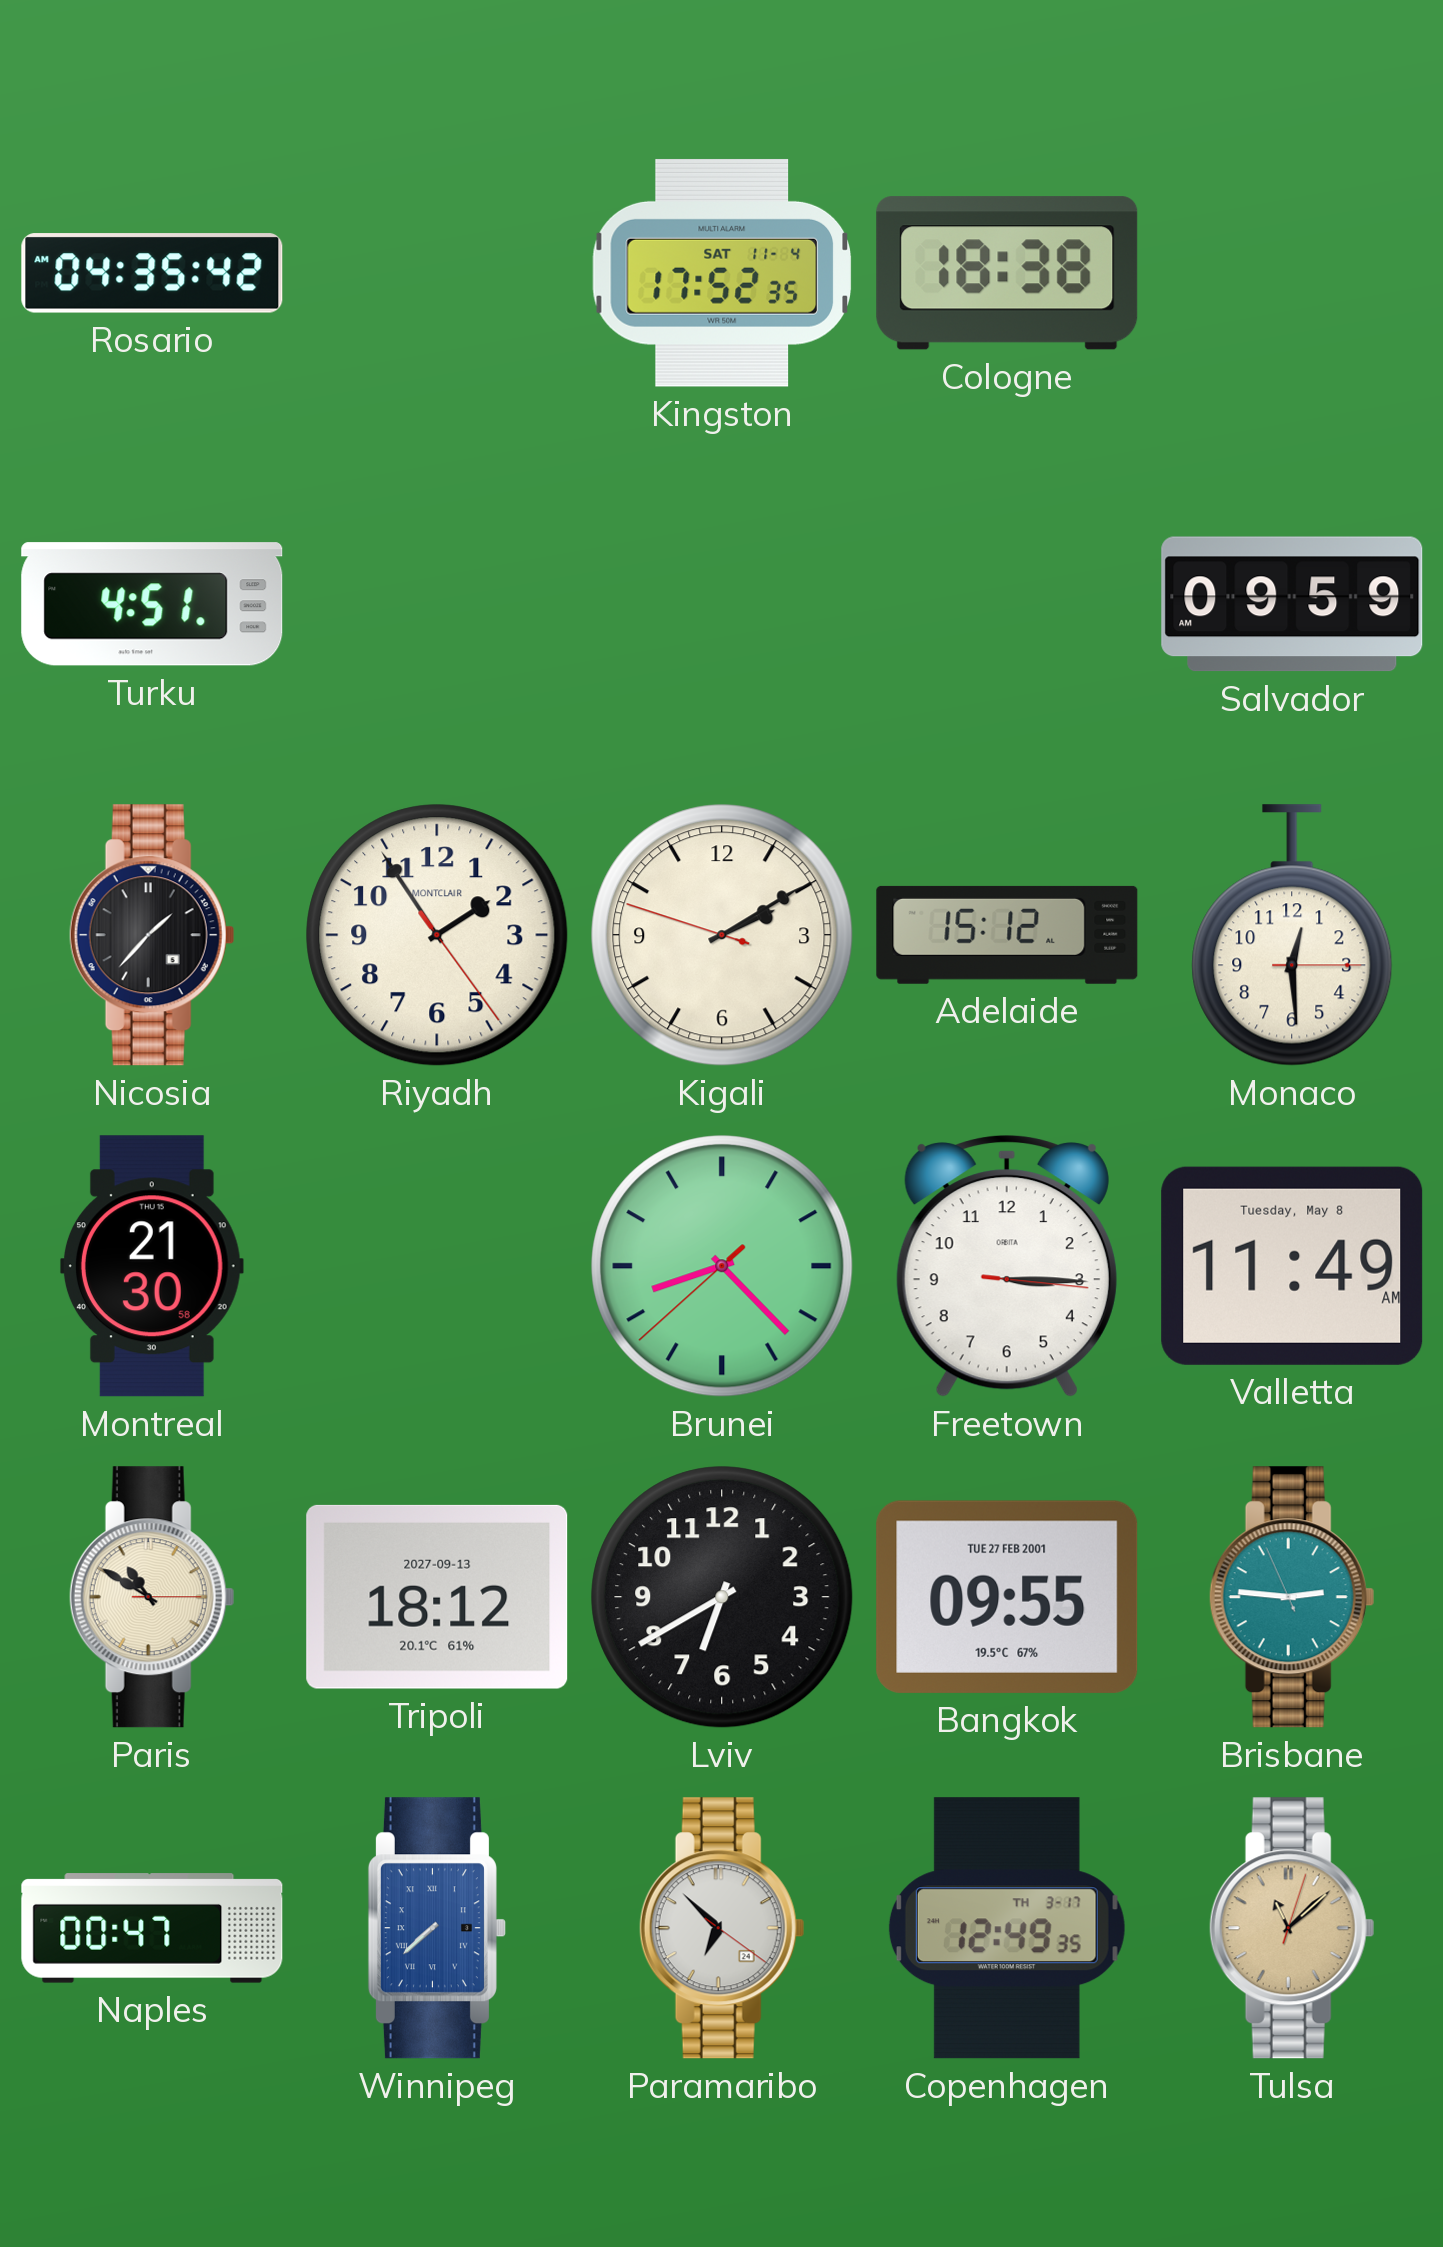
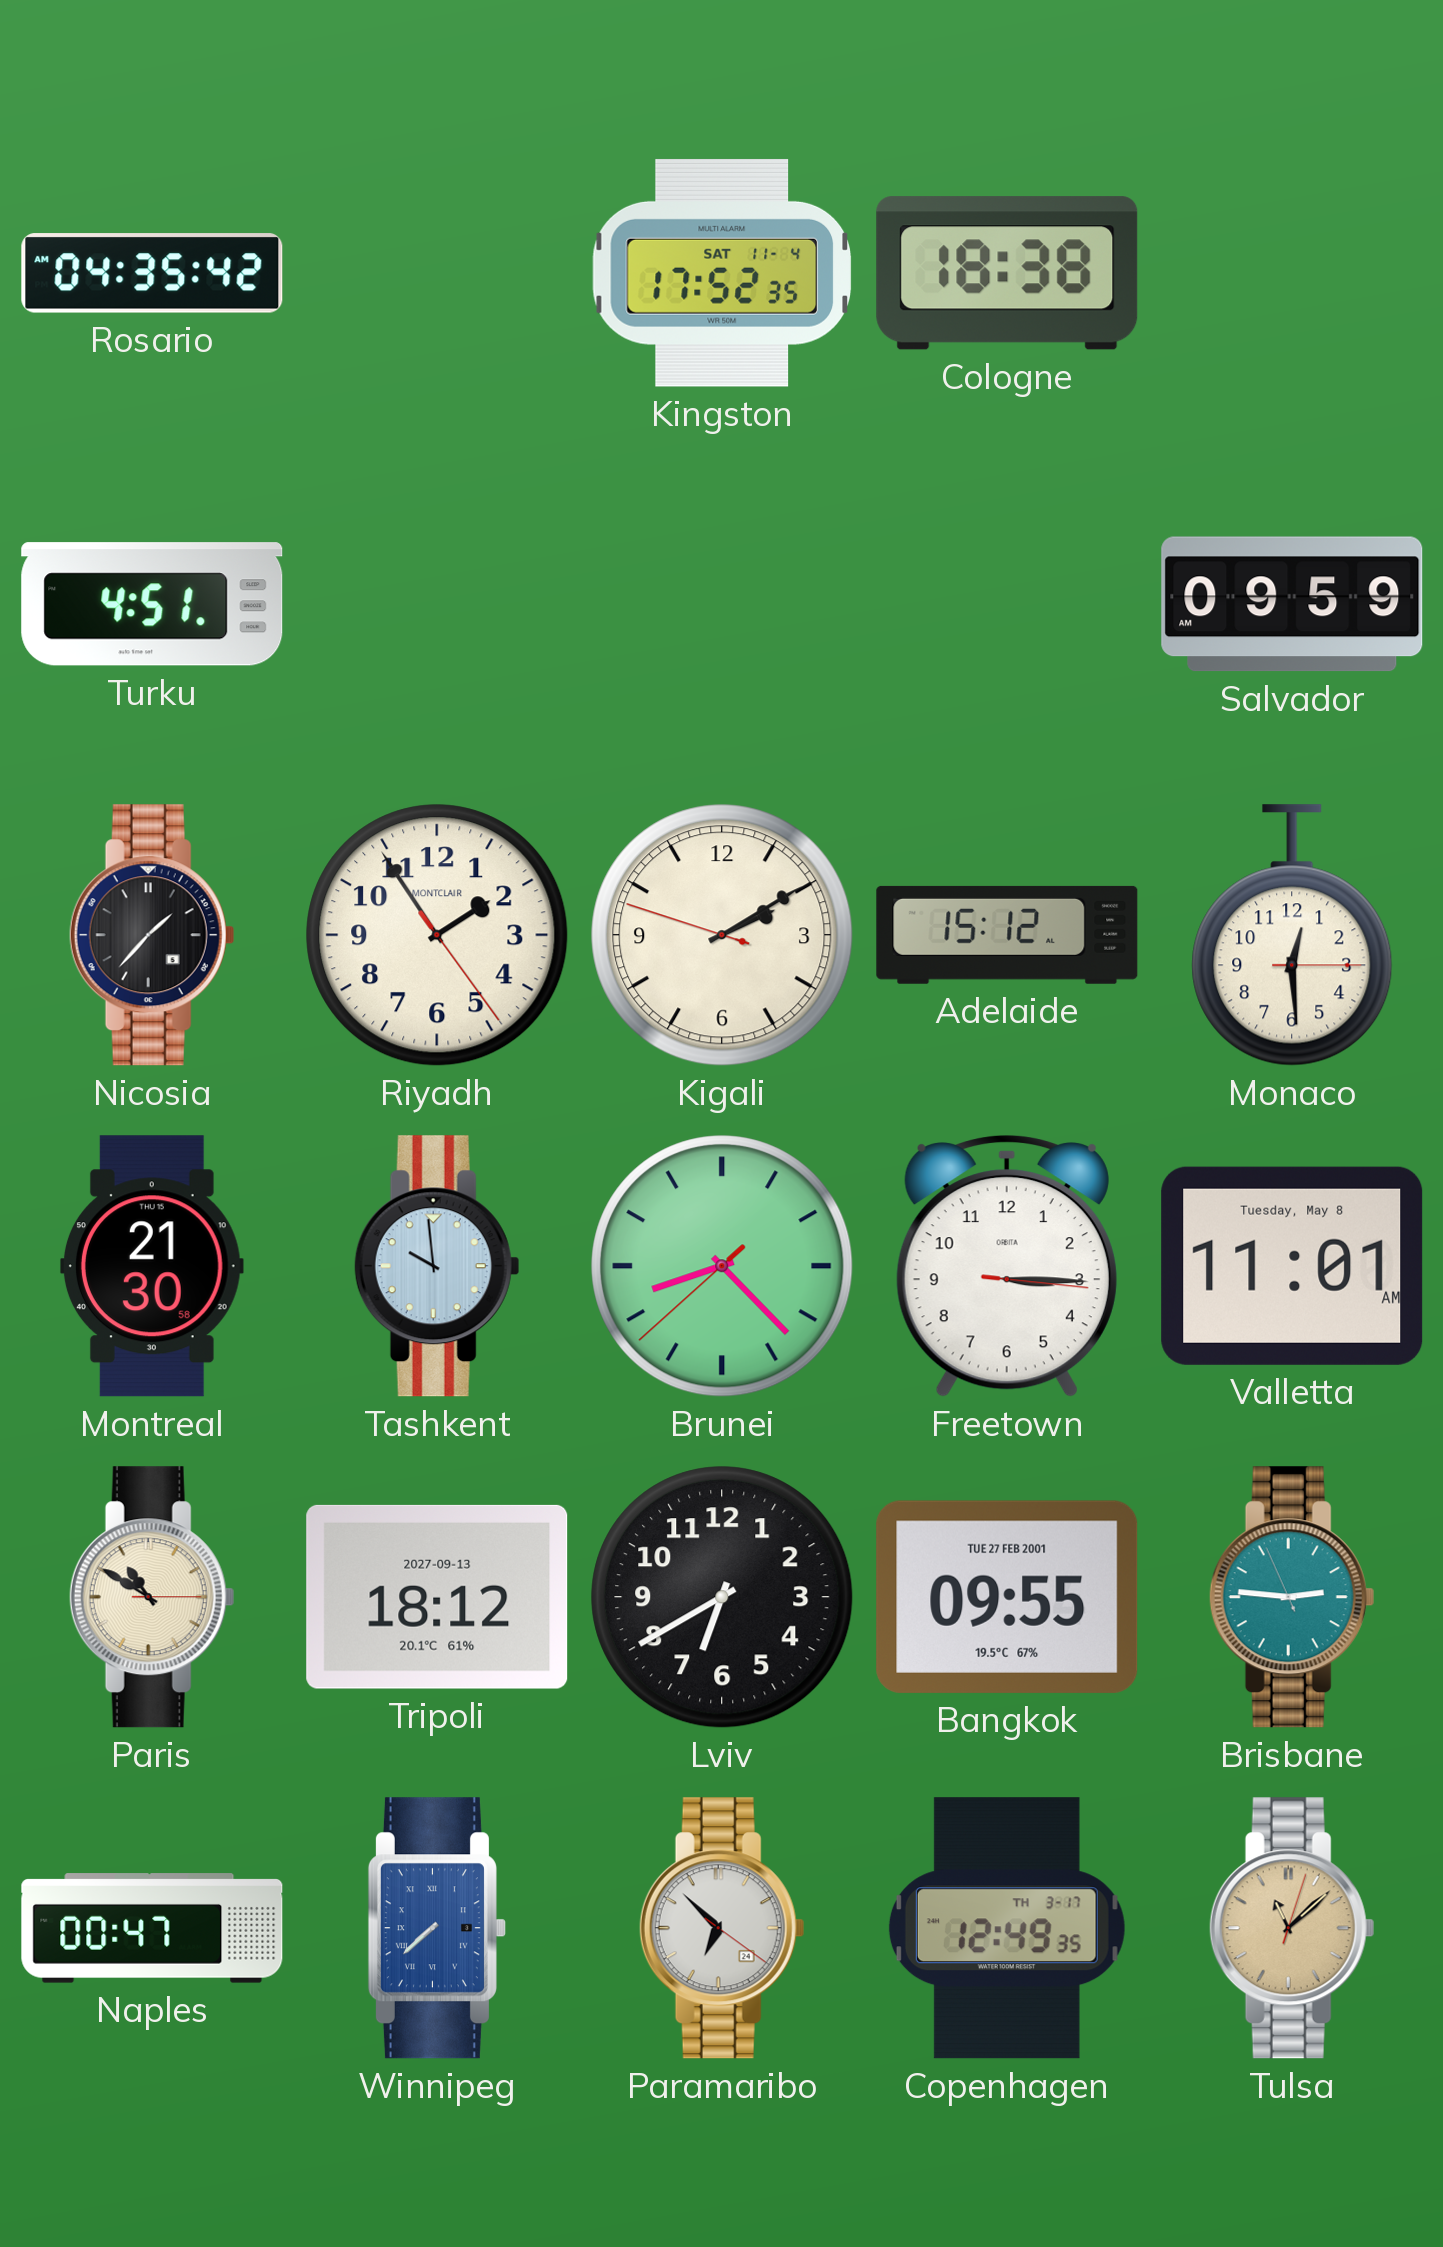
Tashkent: none -> 9:59
Valletta: 11:49 -> 11:01
